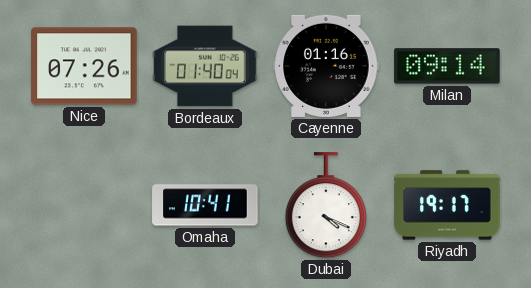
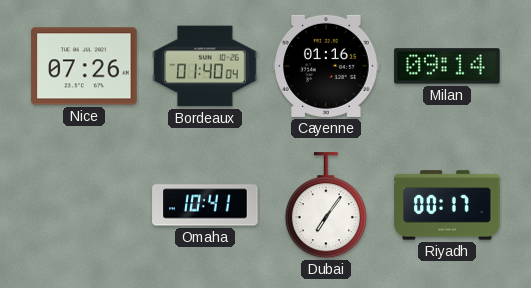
Dubai: 4:19 -> 7:06
Riyadh: 19:17 -> 00:17
